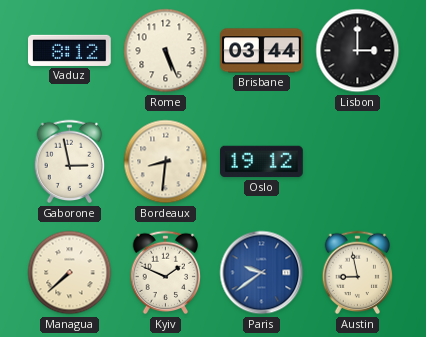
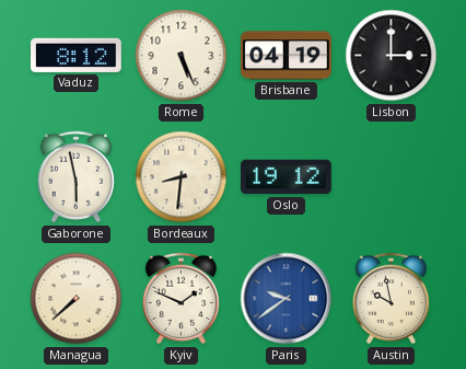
Brisbane: 03:44 -> 04:19
Gaborone: 2:58 -> 5:58
Austin: 8:58 -> 9:58
